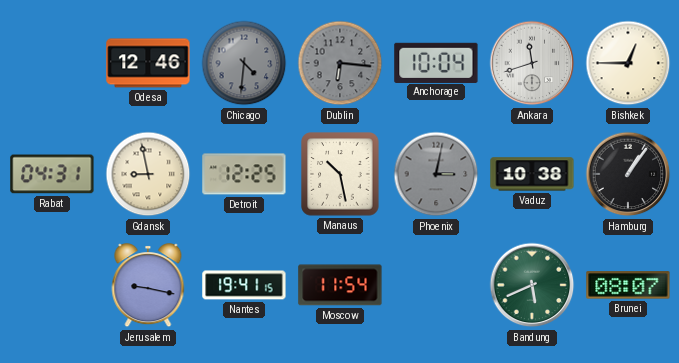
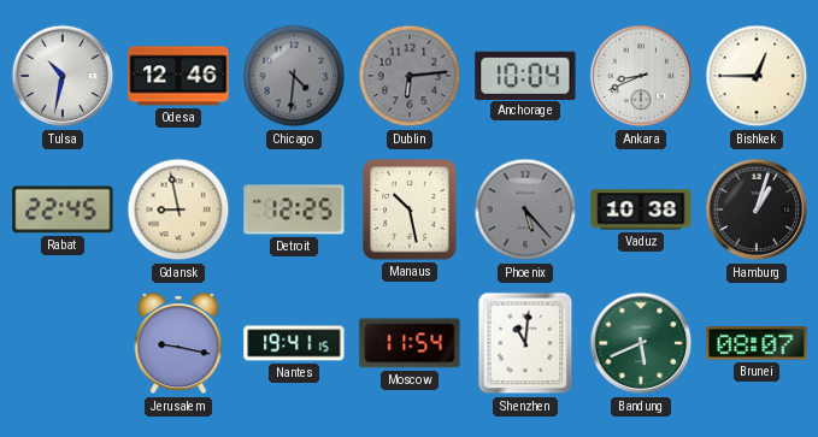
Tulsa: none -> 10:32
Dublin: 6:16 -> 6:14
Ankara: 11:42 -> 8:41
Rabat: 04:31 -> 22:45
Phoenix: 3:02 -> 5:23
Hamburg: 1:06 -> 1:03
Shenzhen: none -> 11:01
